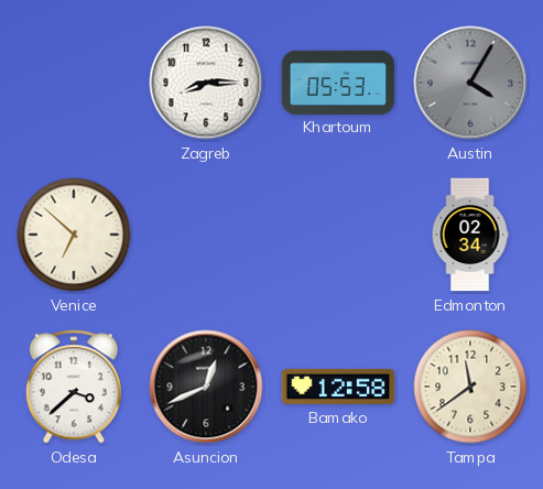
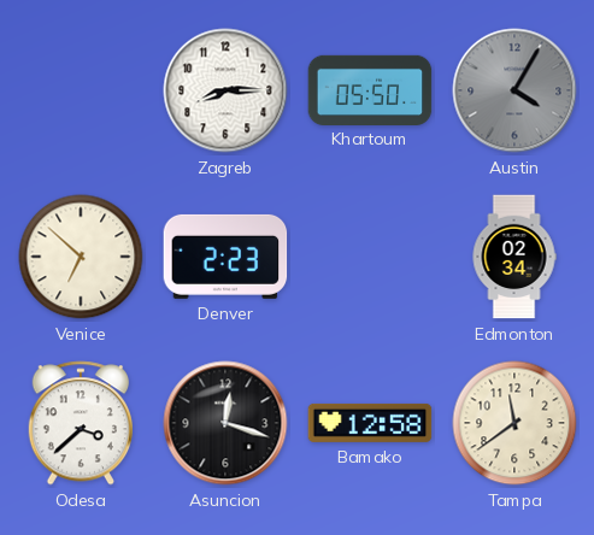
Khartoum: 05:53 -> 05:50
Denver: none -> 2:23
Asuncion: 12:41 -> 12:18
